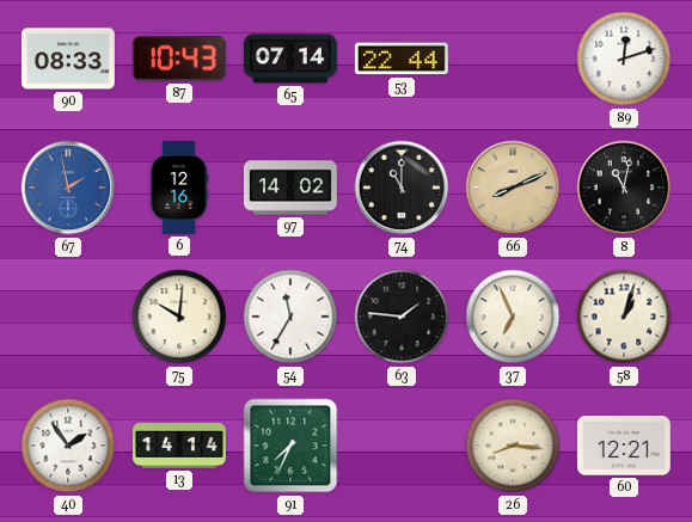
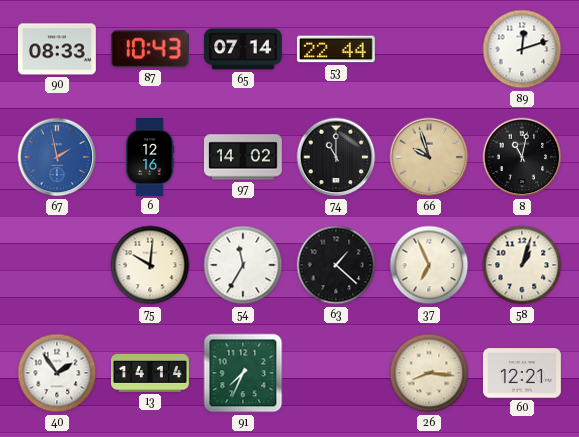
66: 8:11 -> 9:57
63: 1:46 -> 1:22
